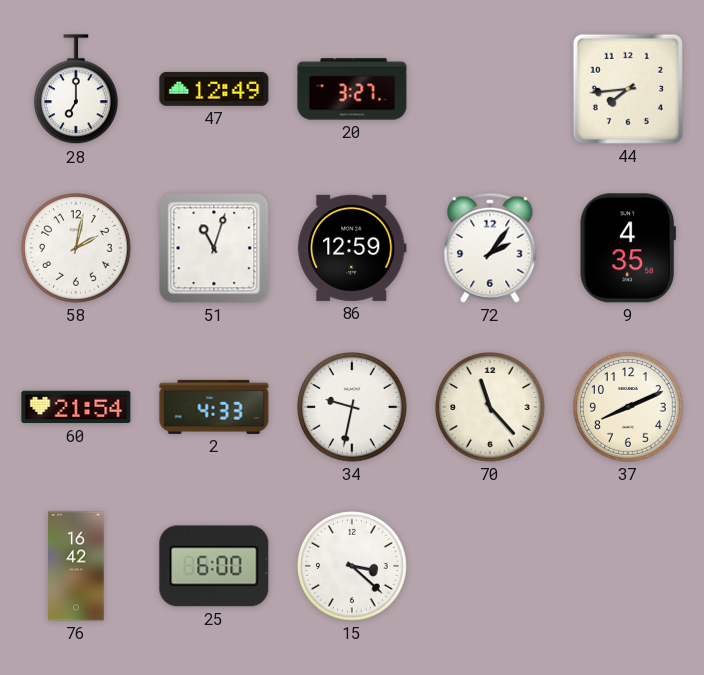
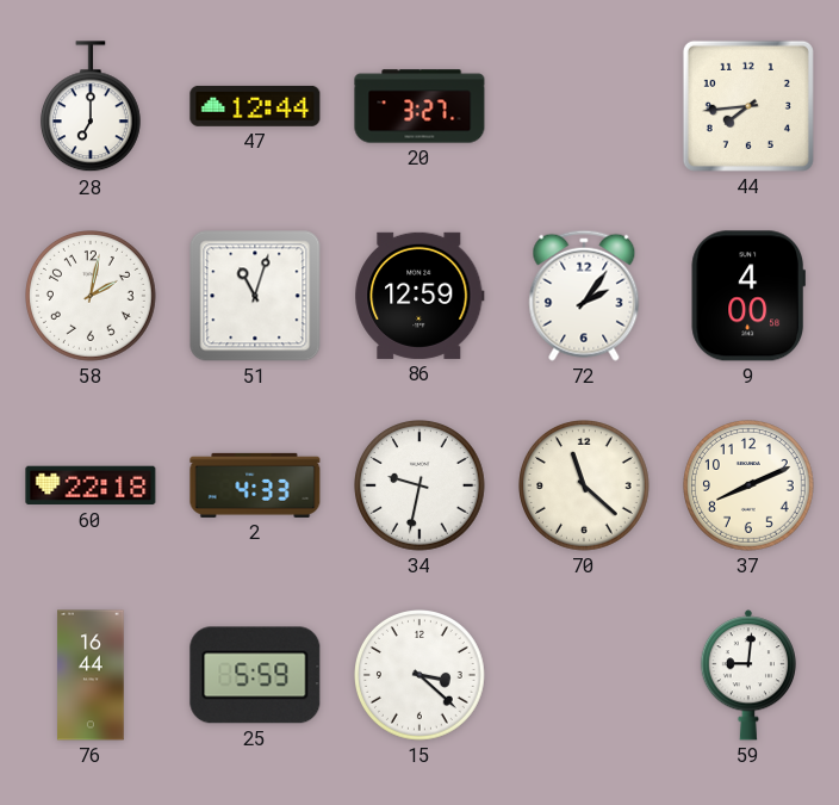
47: 12:49 -> 12:44
9: 4:35 -> 4:00
60: 21:54 -> 22:18
70: 11:23 -> 11:22
76: 16:42 -> 16:44
25: 6:00 -> 5:59
59: none -> 9:01
